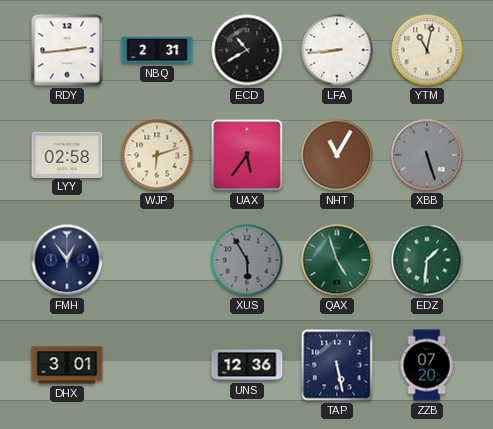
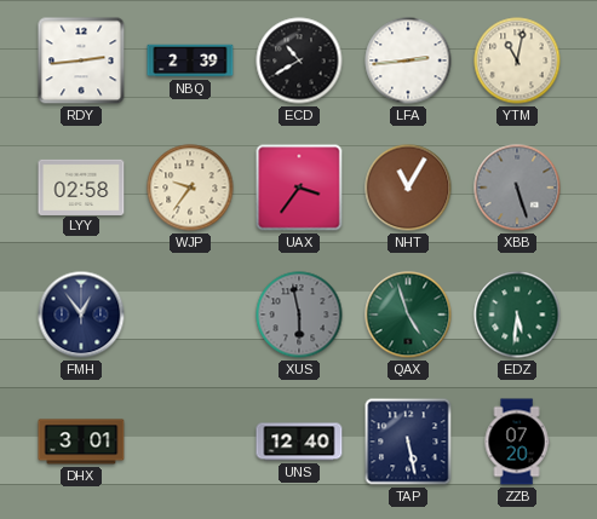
NBQ: 2:31 -> 2:39
LFA: 8:44 -> 2:44
WJP: 6:12 -> 9:36
UAX: 5:36 -> 3:36
XUS: 5:55 -> 5:58
EDZ: 1:31 -> 5:31
UNS: 12:36 -> 12:40
